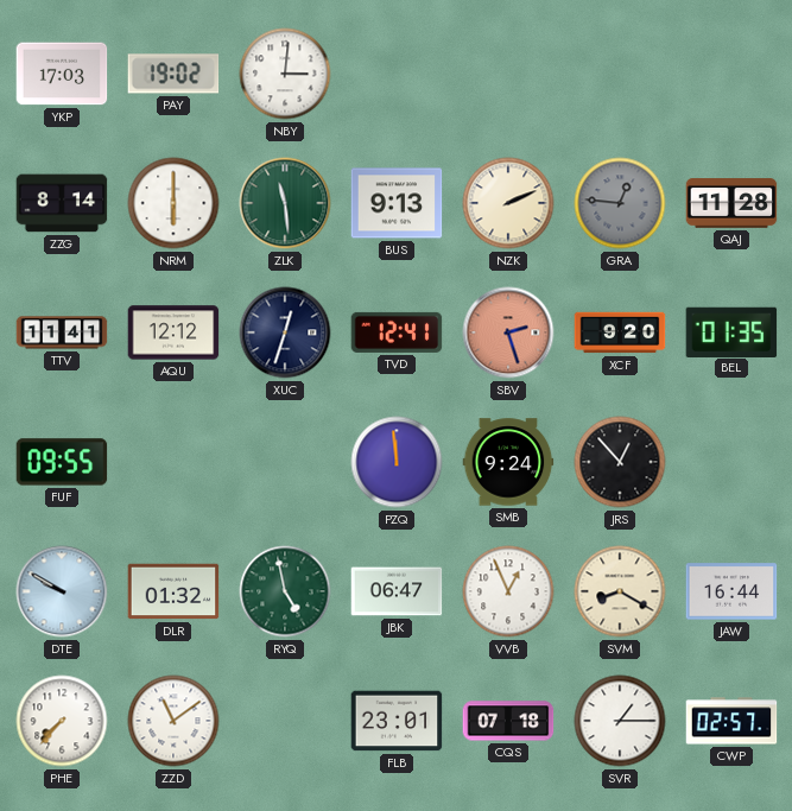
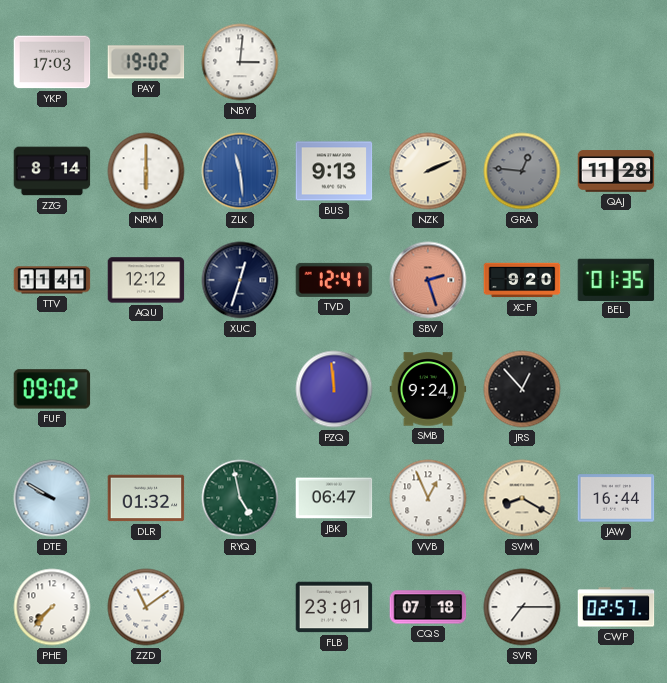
ZLK dial: green -> blue
FUF: 09:55 -> 09:02
SVR: 1:15 -> 7:15
